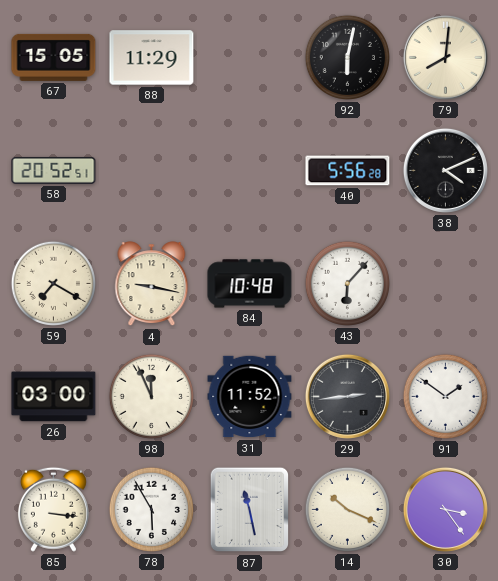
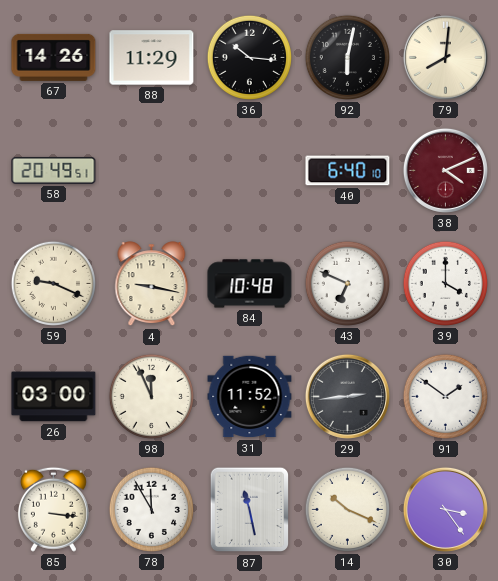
67: 15:05 -> 14:26
36: none -> 10:16
58: 20:52 -> 20:49
40: 5:56 -> 6:40
38 dial: black -> burgundy
59: 7:20 -> 9:19
43: 6:07 -> 6:49
39: none -> 4:00
78: 5:55 -> 11:55
